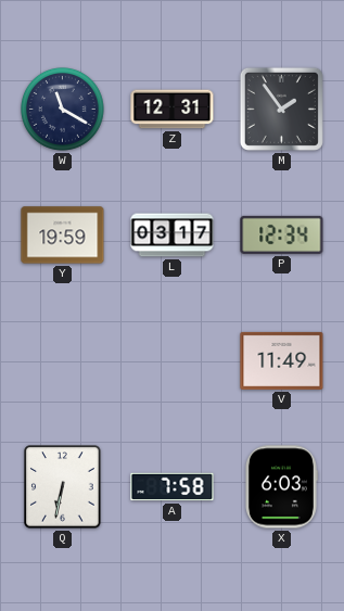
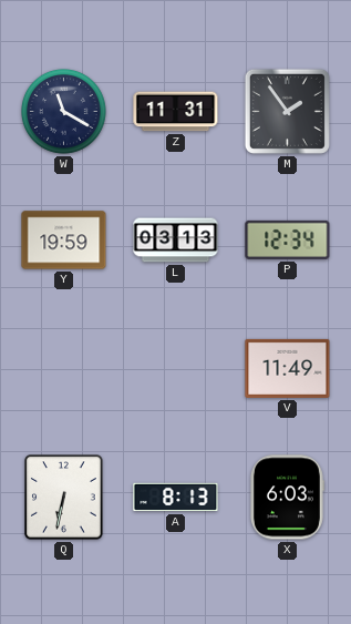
Z: 12:31 -> 11:31
L: 03:17 -> 03:13
A: 7:58 -> 8:13
